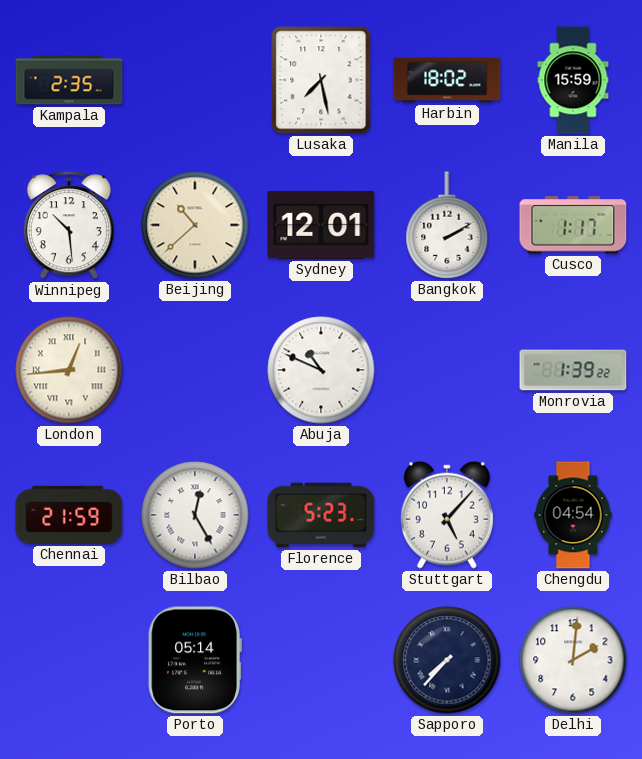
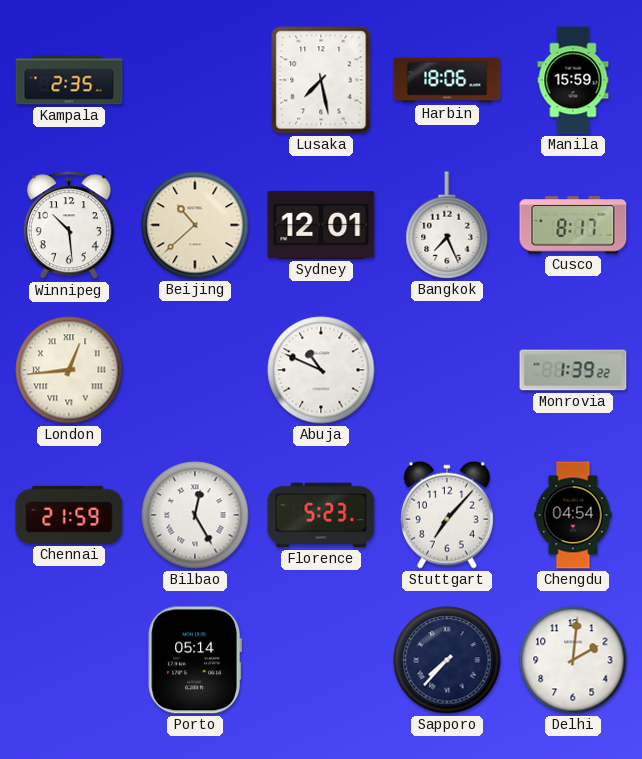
Harbin: 18:02 -> 18:06
Bangkok: 2:10 -> 7:26
Cusco: 1:17 -> 8:17
Stuttgart: 5:07 -> 7:07
